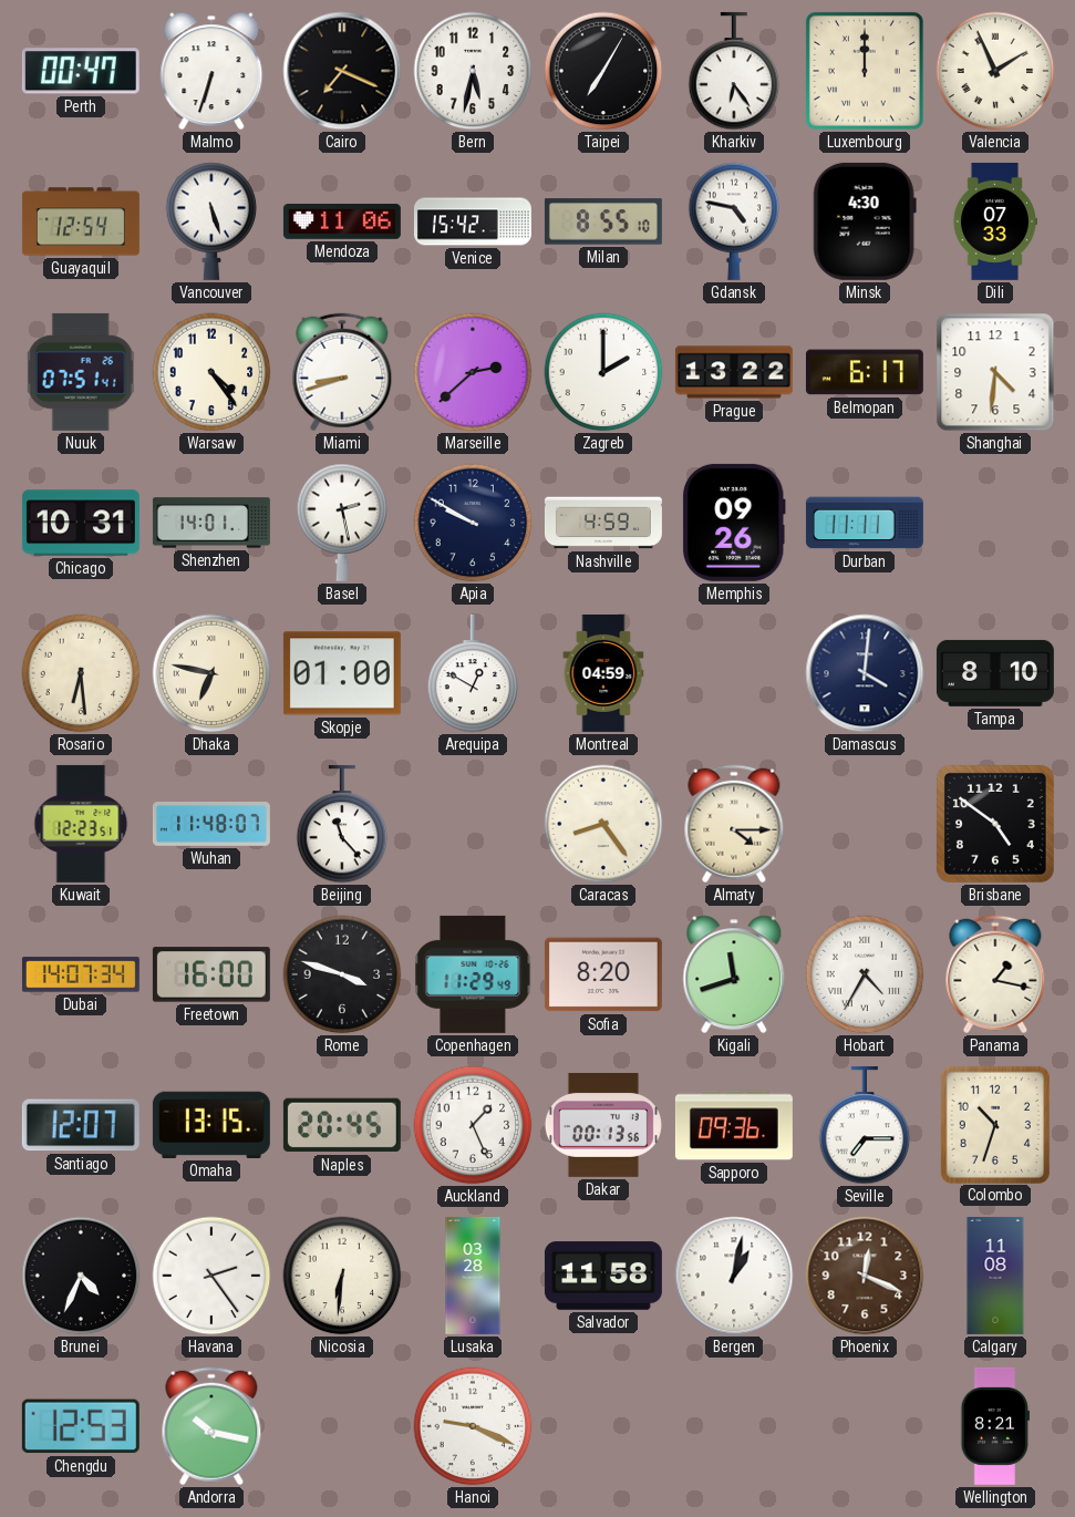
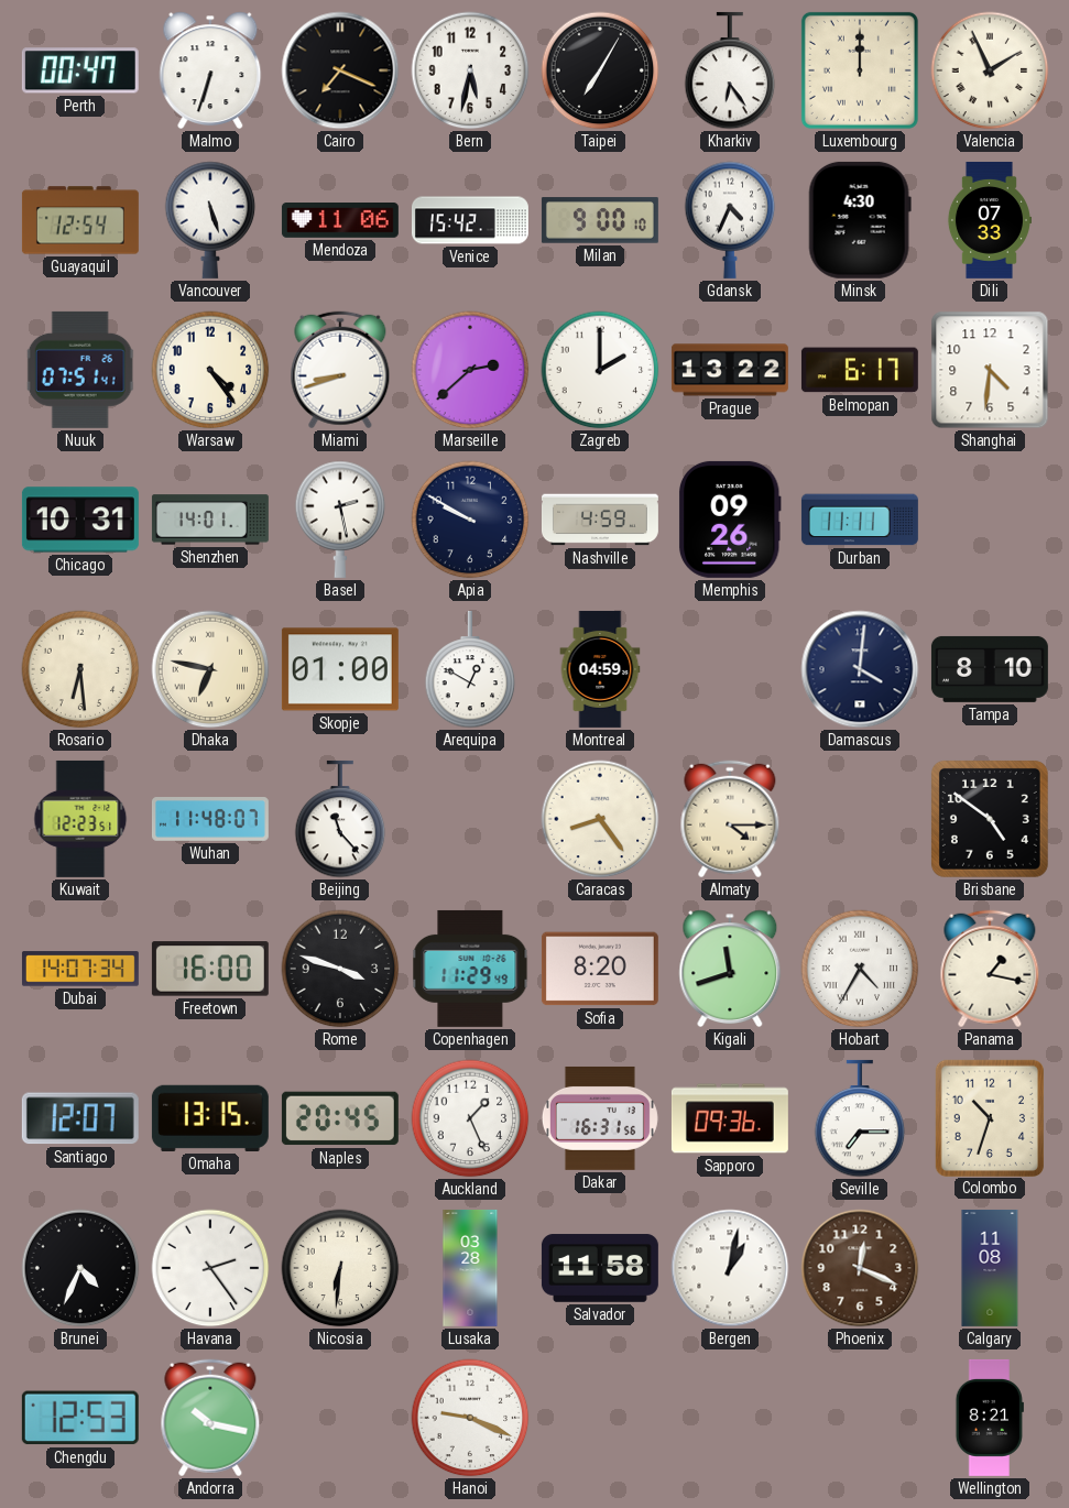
Milan: 8:55 -> 9:00
Gdansk: 4:47 -> 4:34
Dakar: 00:13 -> 16:31
